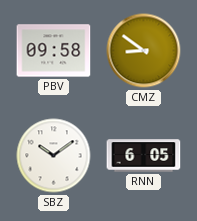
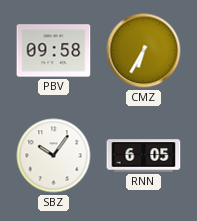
CMZ: 8:51 -> 6:35
SBZ: 10:09 -> 10:06
